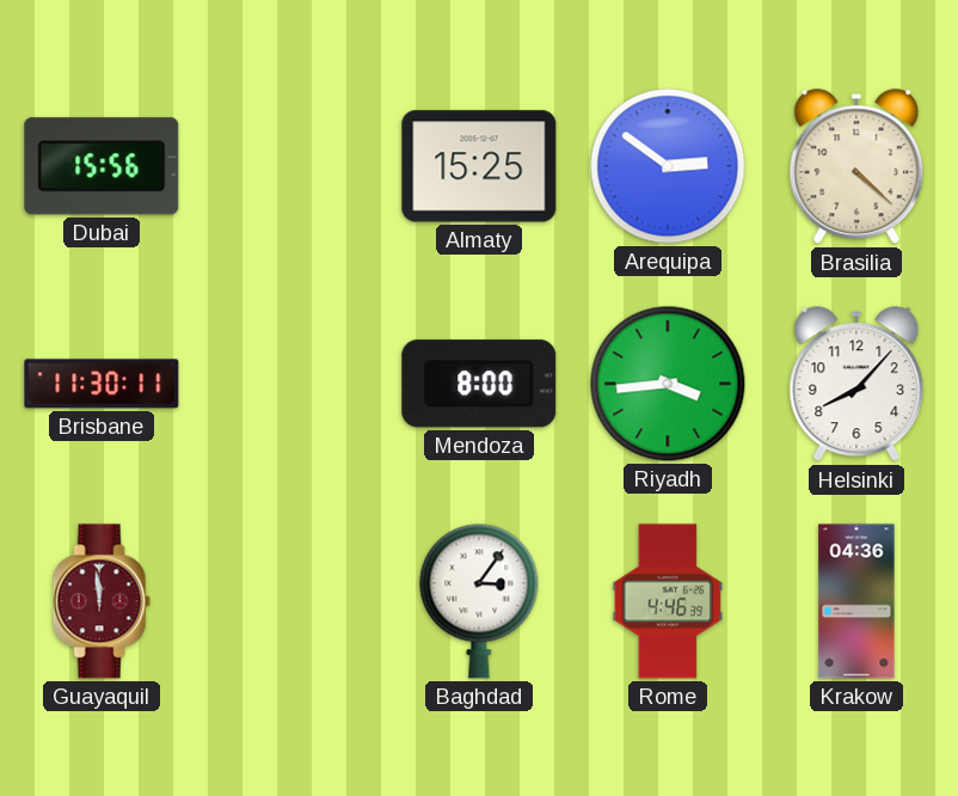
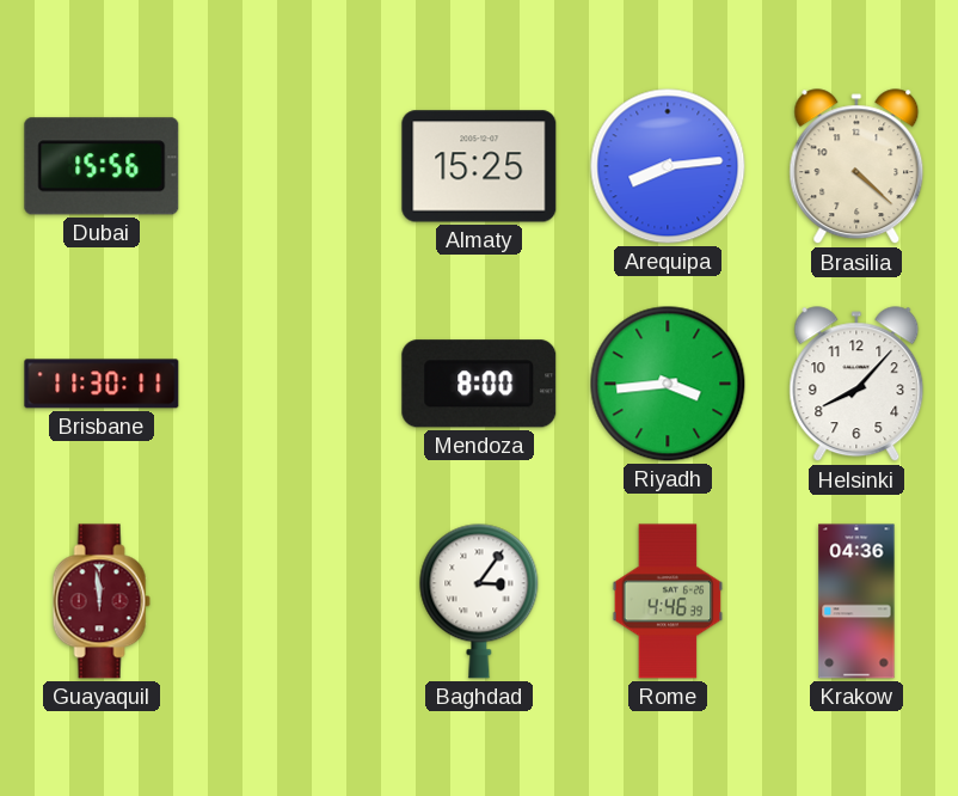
Arequipa: 2:51 -> 8:14
